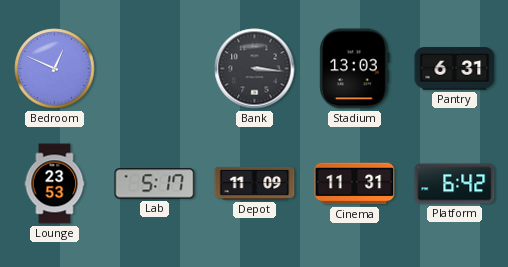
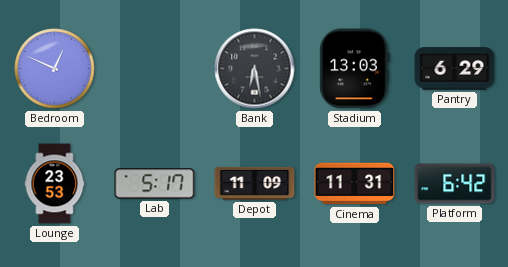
Bank: 3:16 -> 6:28
Pantry: 6:31 -> 6:29
